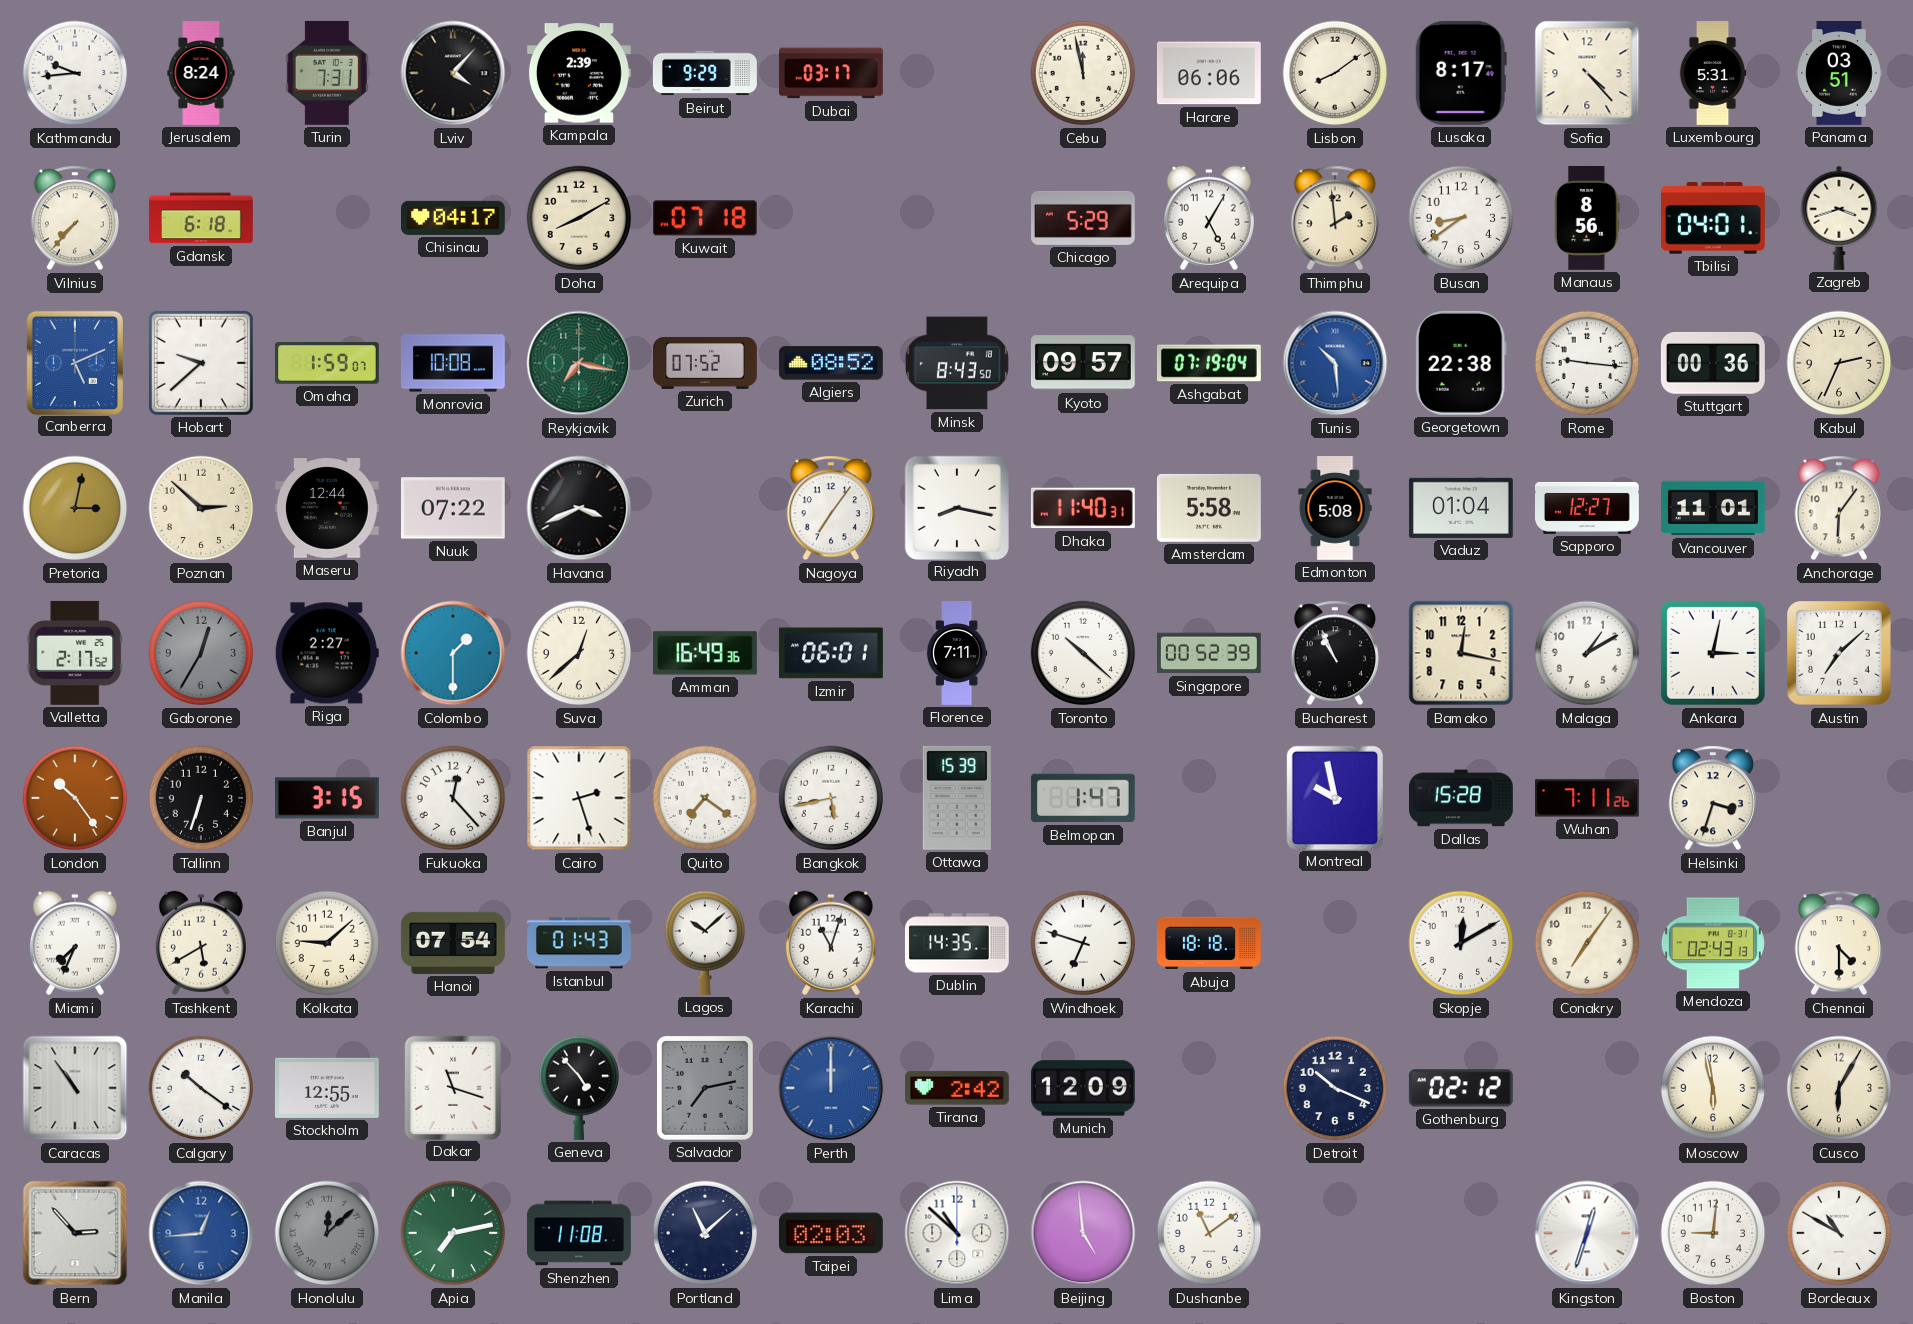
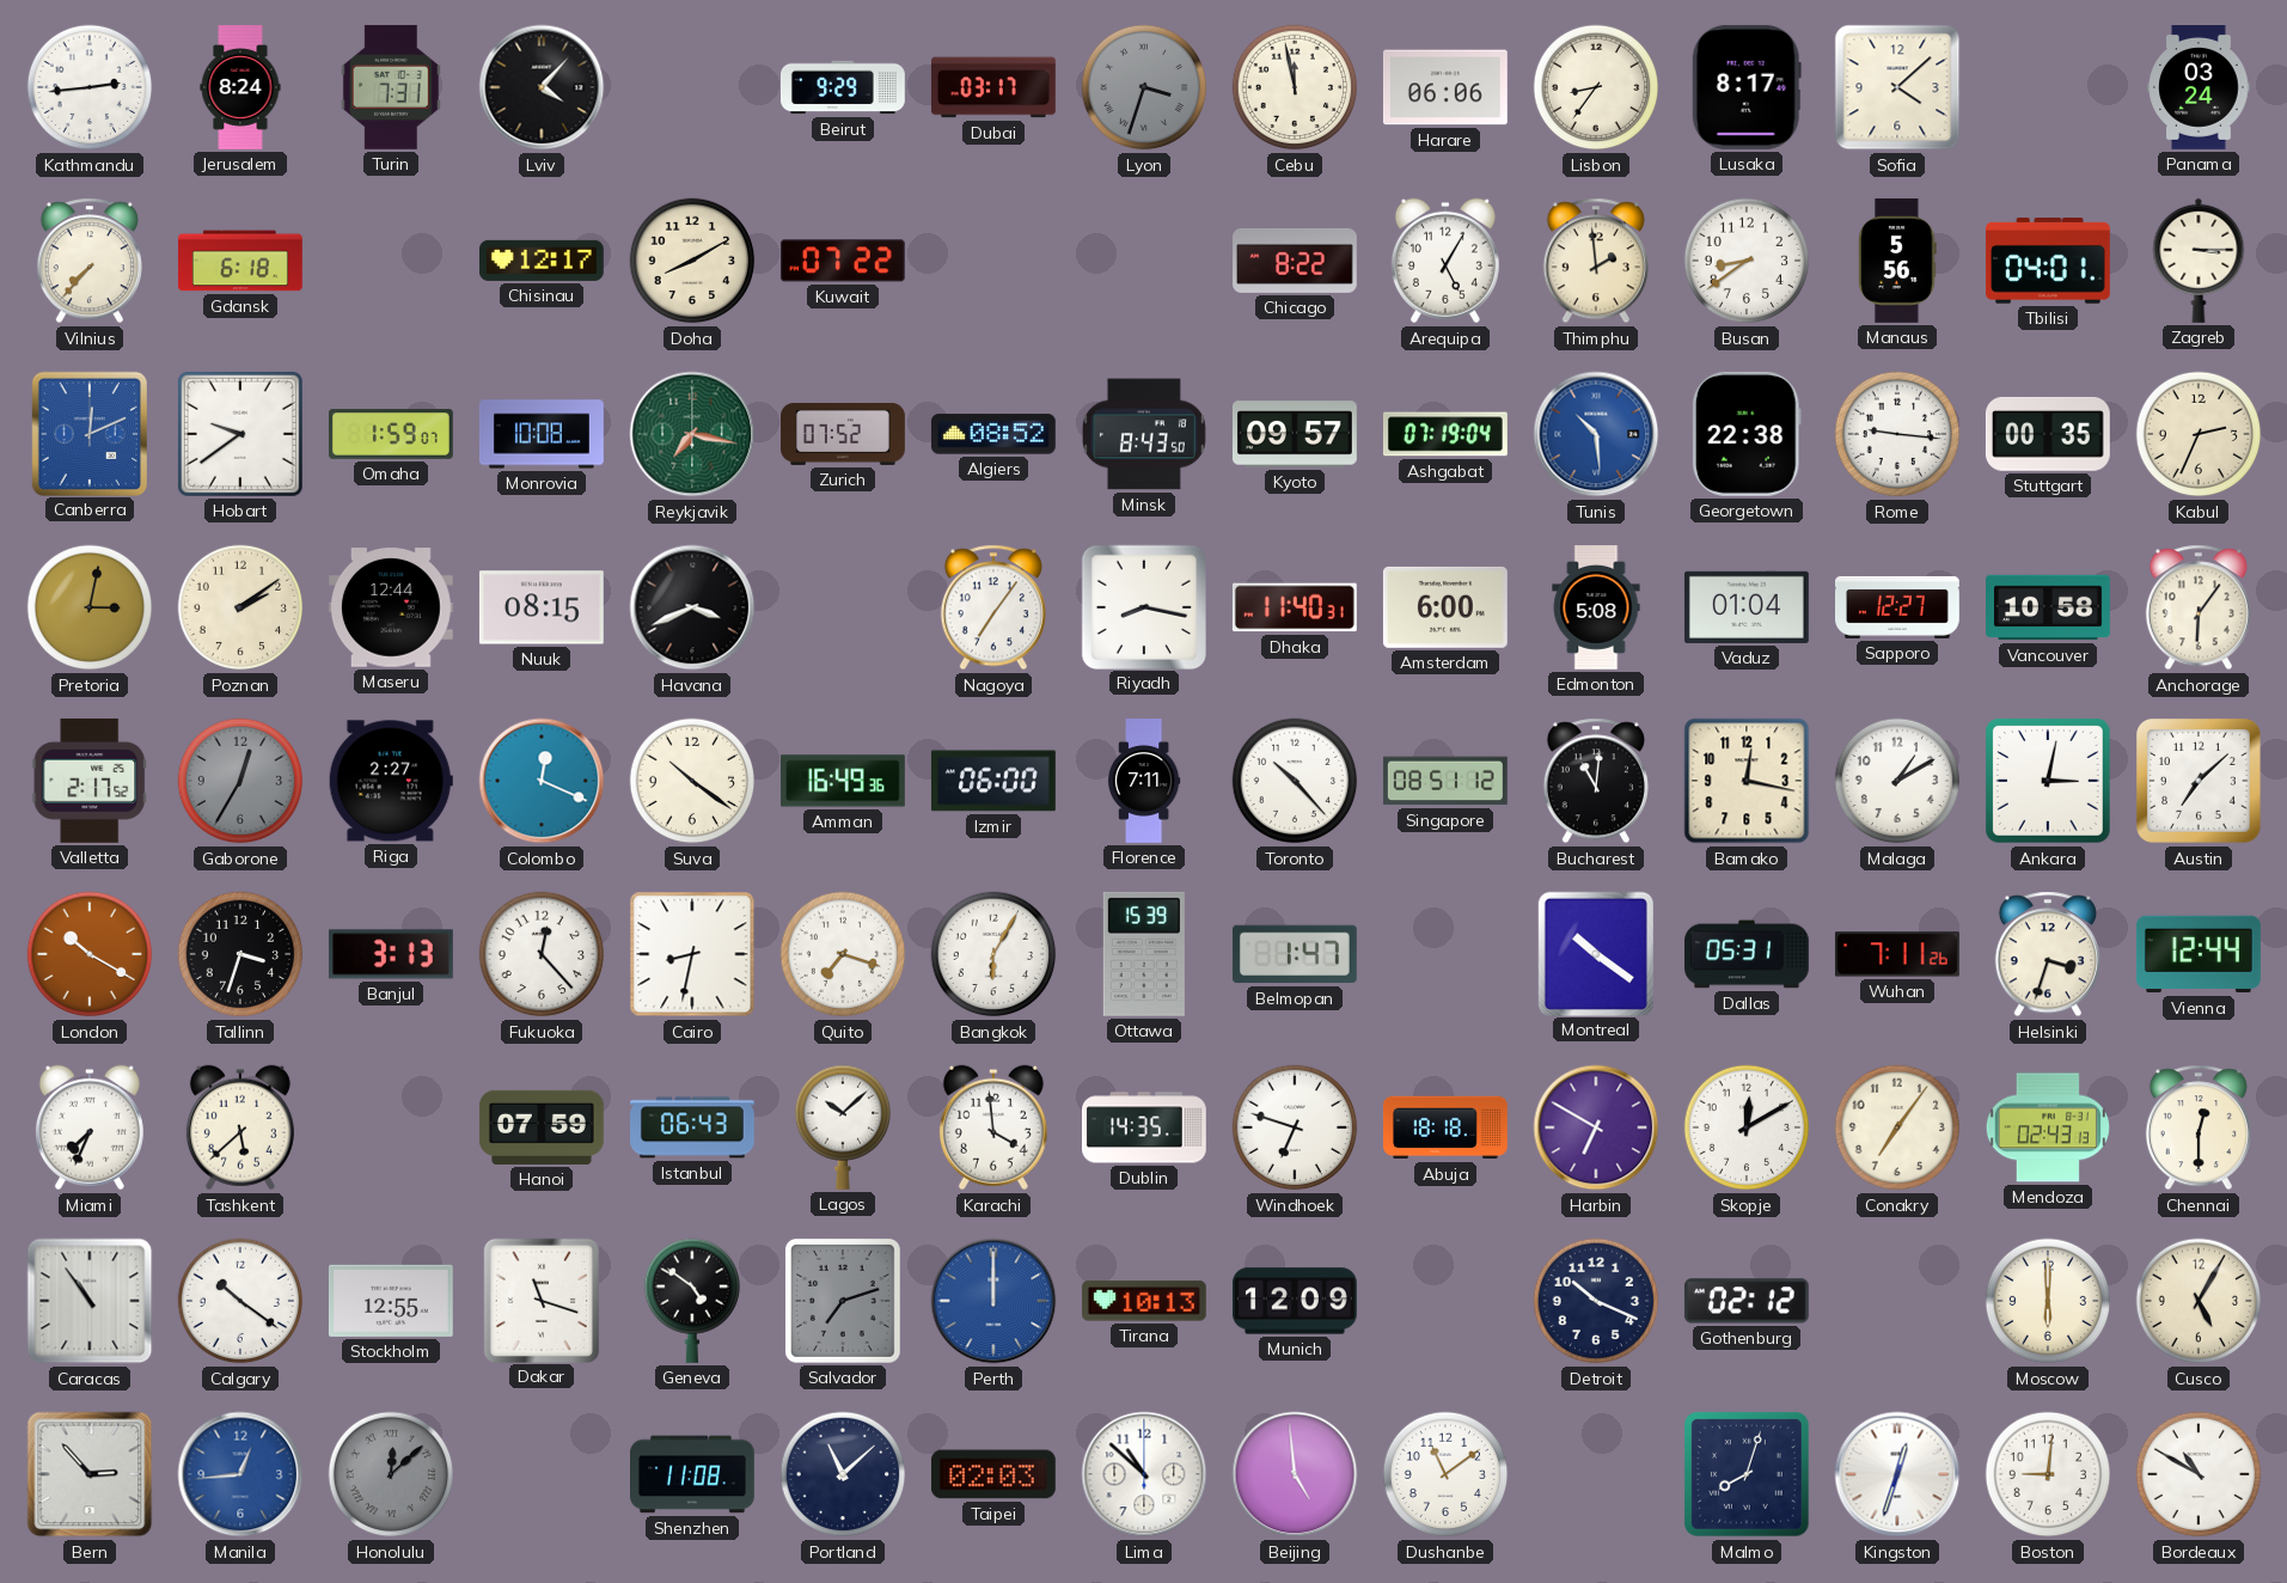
Kathmandu: 9:44 -> 2:44
Kampala: 2:39 -> none
Lyon: none -> 3:33
Lisbon: 8:09 -> 8:36
Sofia: 4:23 -> 4:08
Luxembourg: 5:31 -> none
Panama: 03:51 -> 03:24
Chisinau: 04:17 -> 12:17
Kuwait: 07:18 -> 07:22
Chicago: 5:29 -> 8:22
Manaus: 8:56 -> 5:56
Zagreb: 3:42 -> 3:15
Canberra: 5:11 -> 12:11
Hobart: 9:38 -> 9:39
Stuttgart: 00:36 -> 00:35
Poznan: 2:52 -> 2:09
Nuuk: 07:22 -> 08:15
Amsterdam: 5:58 -> 6:00
Vancouver: 11:01 -> 10:58
Colombo: 1:30 -> 12:19
Suva: 12:38 -> 10:21
Izmir: 06:01 -> 06:00
Toronto: 10:22 -> 10:23
Singapore: 00:52 -> 08:51
Bucharest: 10:56 -> 11:01
London: 10:24 -> 10:20
Tallinn: 6:33 -> 3:33
Banjul: 3:15 -> 3:13
Cairo: 2:27 -> 8:32
Quito: 7:21 -> 7:18
Bangkok: 5:43 -> 6:05
Montreal: 9:58 -> 10:21
Dallas: 15:28 -> 05:31
Vienna: none -> 12:44
Tashkent: 5:40 -> 5:38
Kolkata: 9:08 -> none
Hanoi: 07:54 -> 07:59
Istanbul: 01:43 -> 06:43
Karachi: 11:03 -> 3:59
Harbin: none -> 6:50
Chennai: 4:30 -> 12:30
Geneva: 4:53 -> 4:51
Salvador: 7:13 -> 7:12
Tirana: 2:42 -> 10:13
Moscow: 5:58 -> 6:00
Cusco: 6:05 -> 5:05
Apia: 7:13 -> none
Malmo: none -> 8:03
